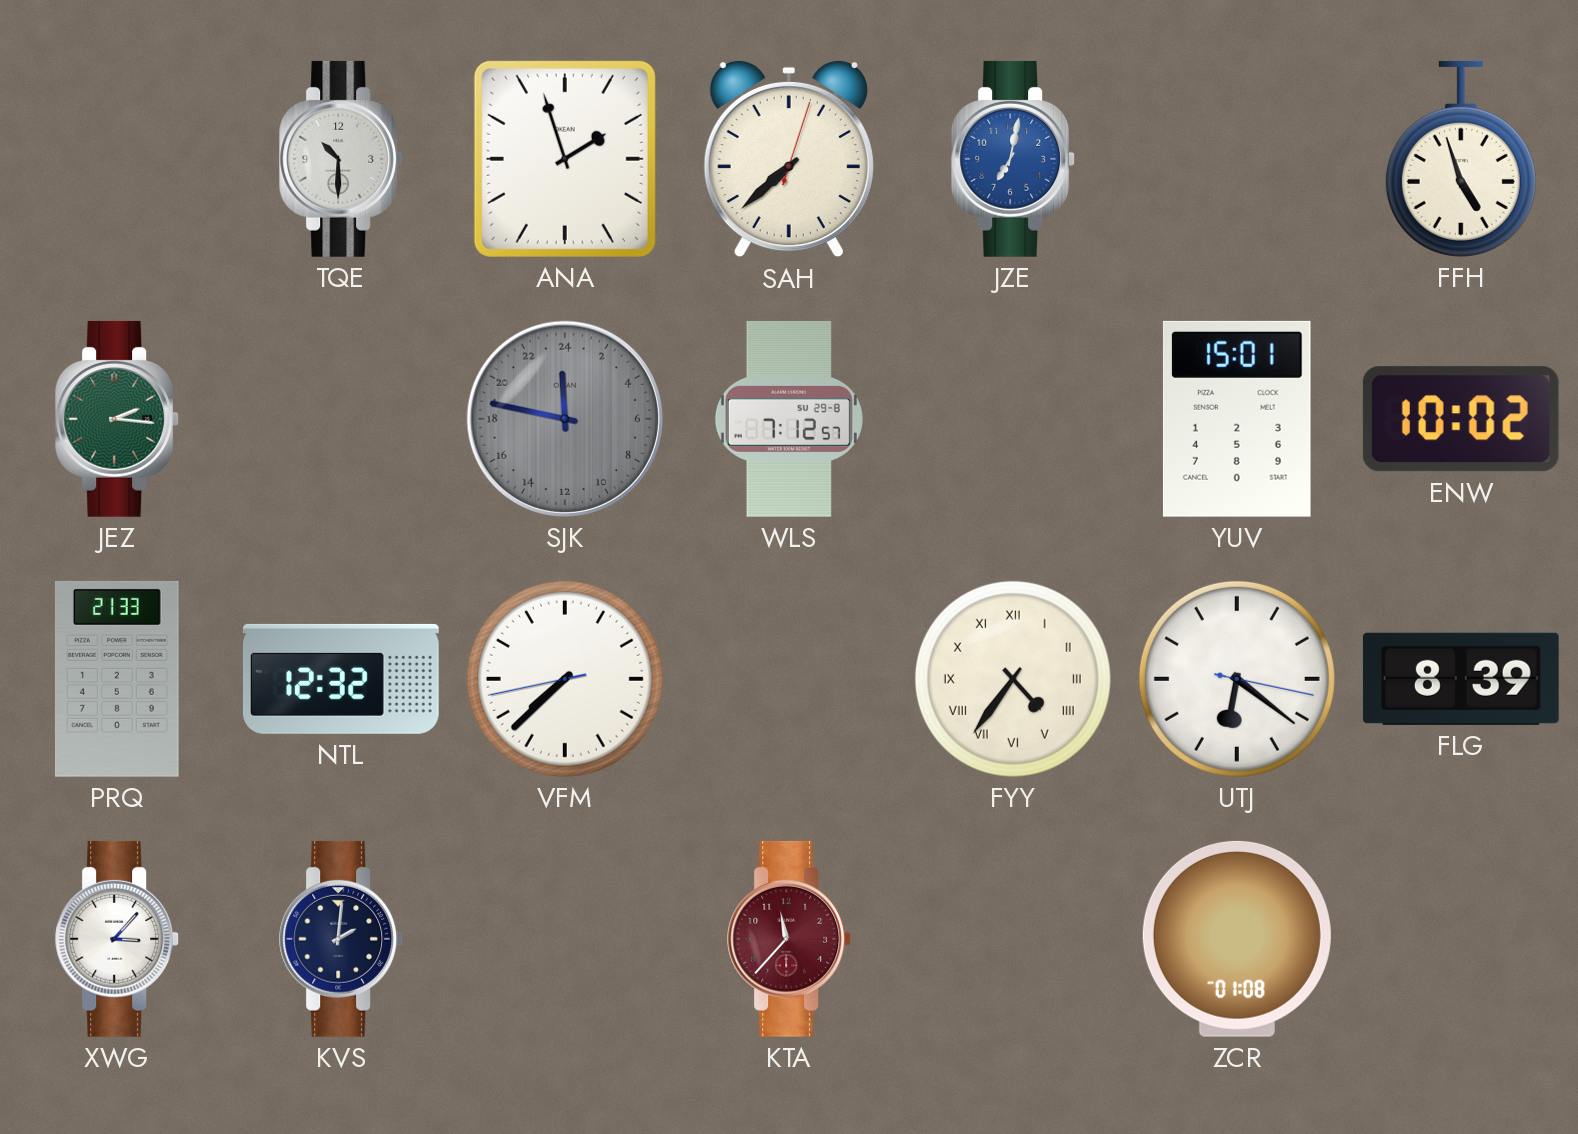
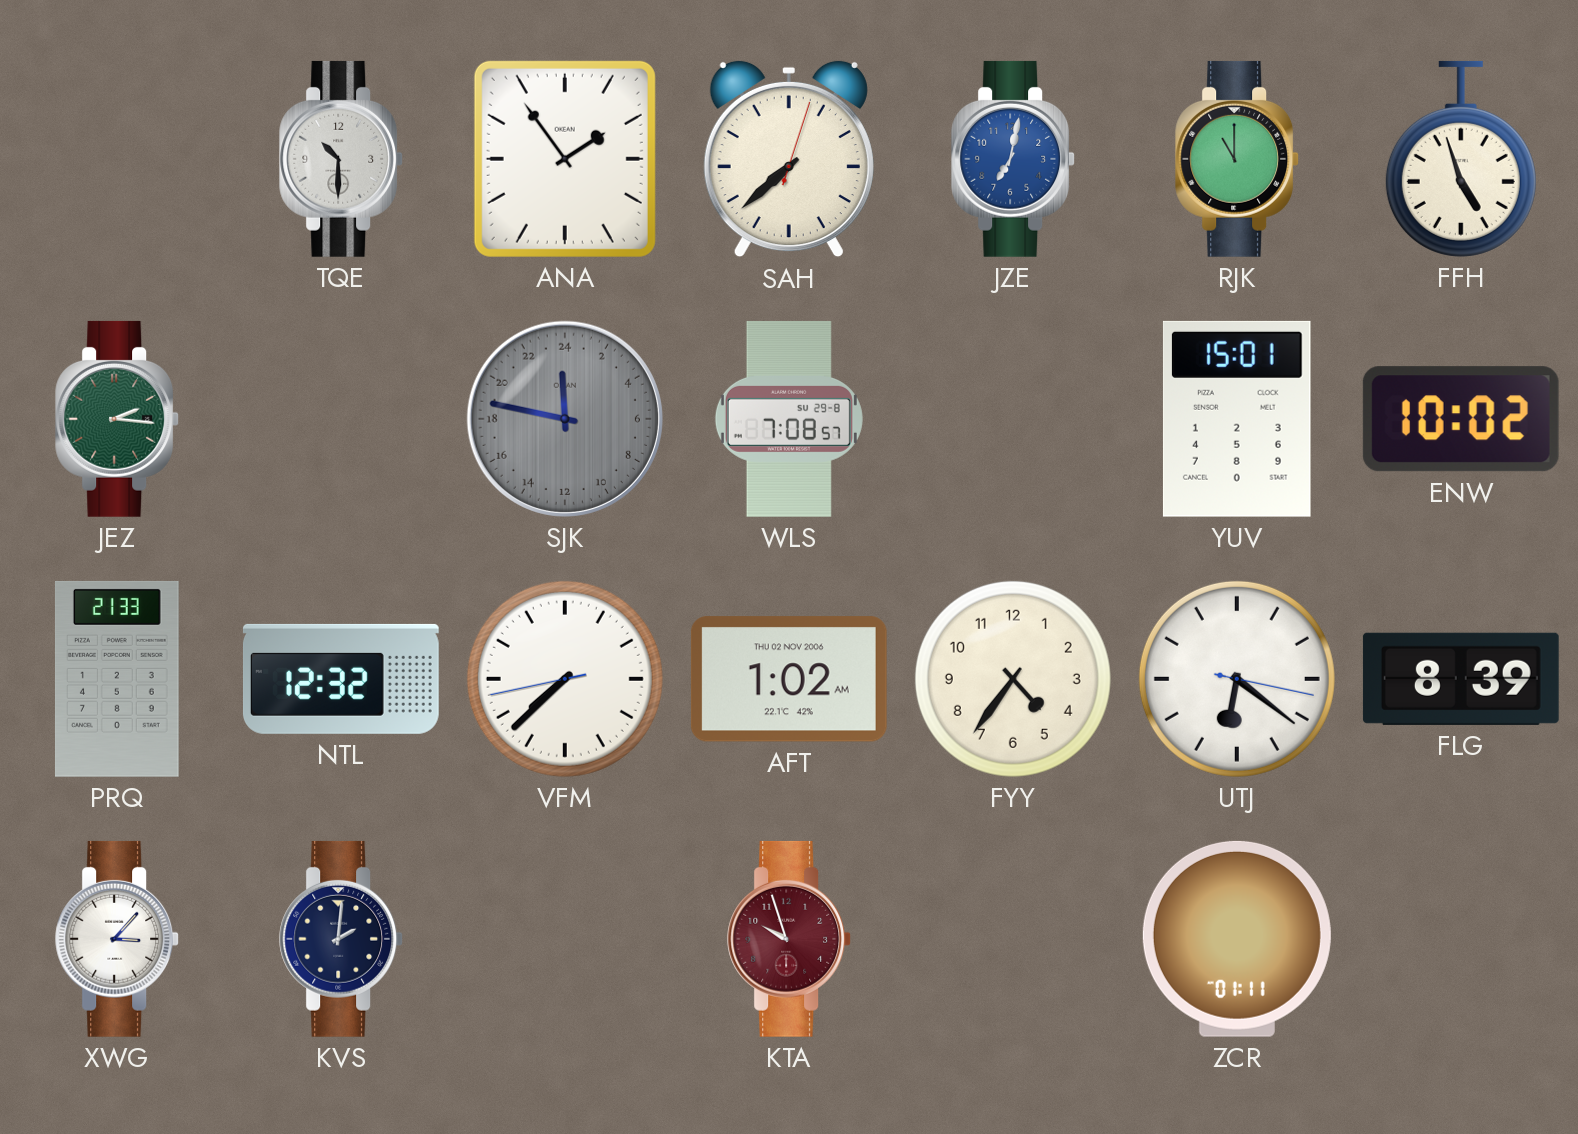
ANA: 1:57 -> 1:54
RJK: none -> 11:00
WLS: 7:12 -> 7:08
AFT: none -> 1:02
FYY numerals: Roman -> Arabic
KTA: 11:37 -> 9:57
ZCR: 01:08 -> 01:11
